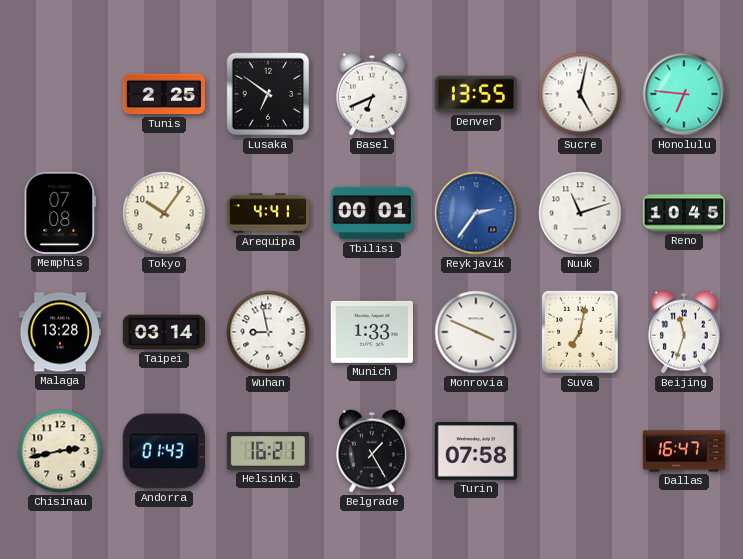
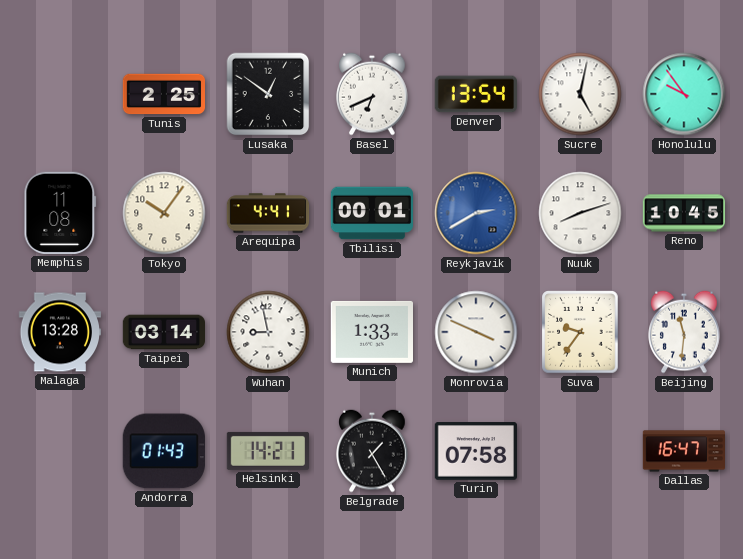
Lusaka: 6:51 -> 12:51
Denver: 13:55 -> 13:54
Honolulu: 6:46 -> 9:54
Memphis: 07:08 -> 11:08
Reykjavik: 2:36 -> 2:40
Nuuk: 11:12 -> 8:12
Suva: 7:02 -> 9:36
Beijing: 11:33 -> 11:31
Chisinau: 2:43 -> none
Helsinki: 16:21 -> 14:21
